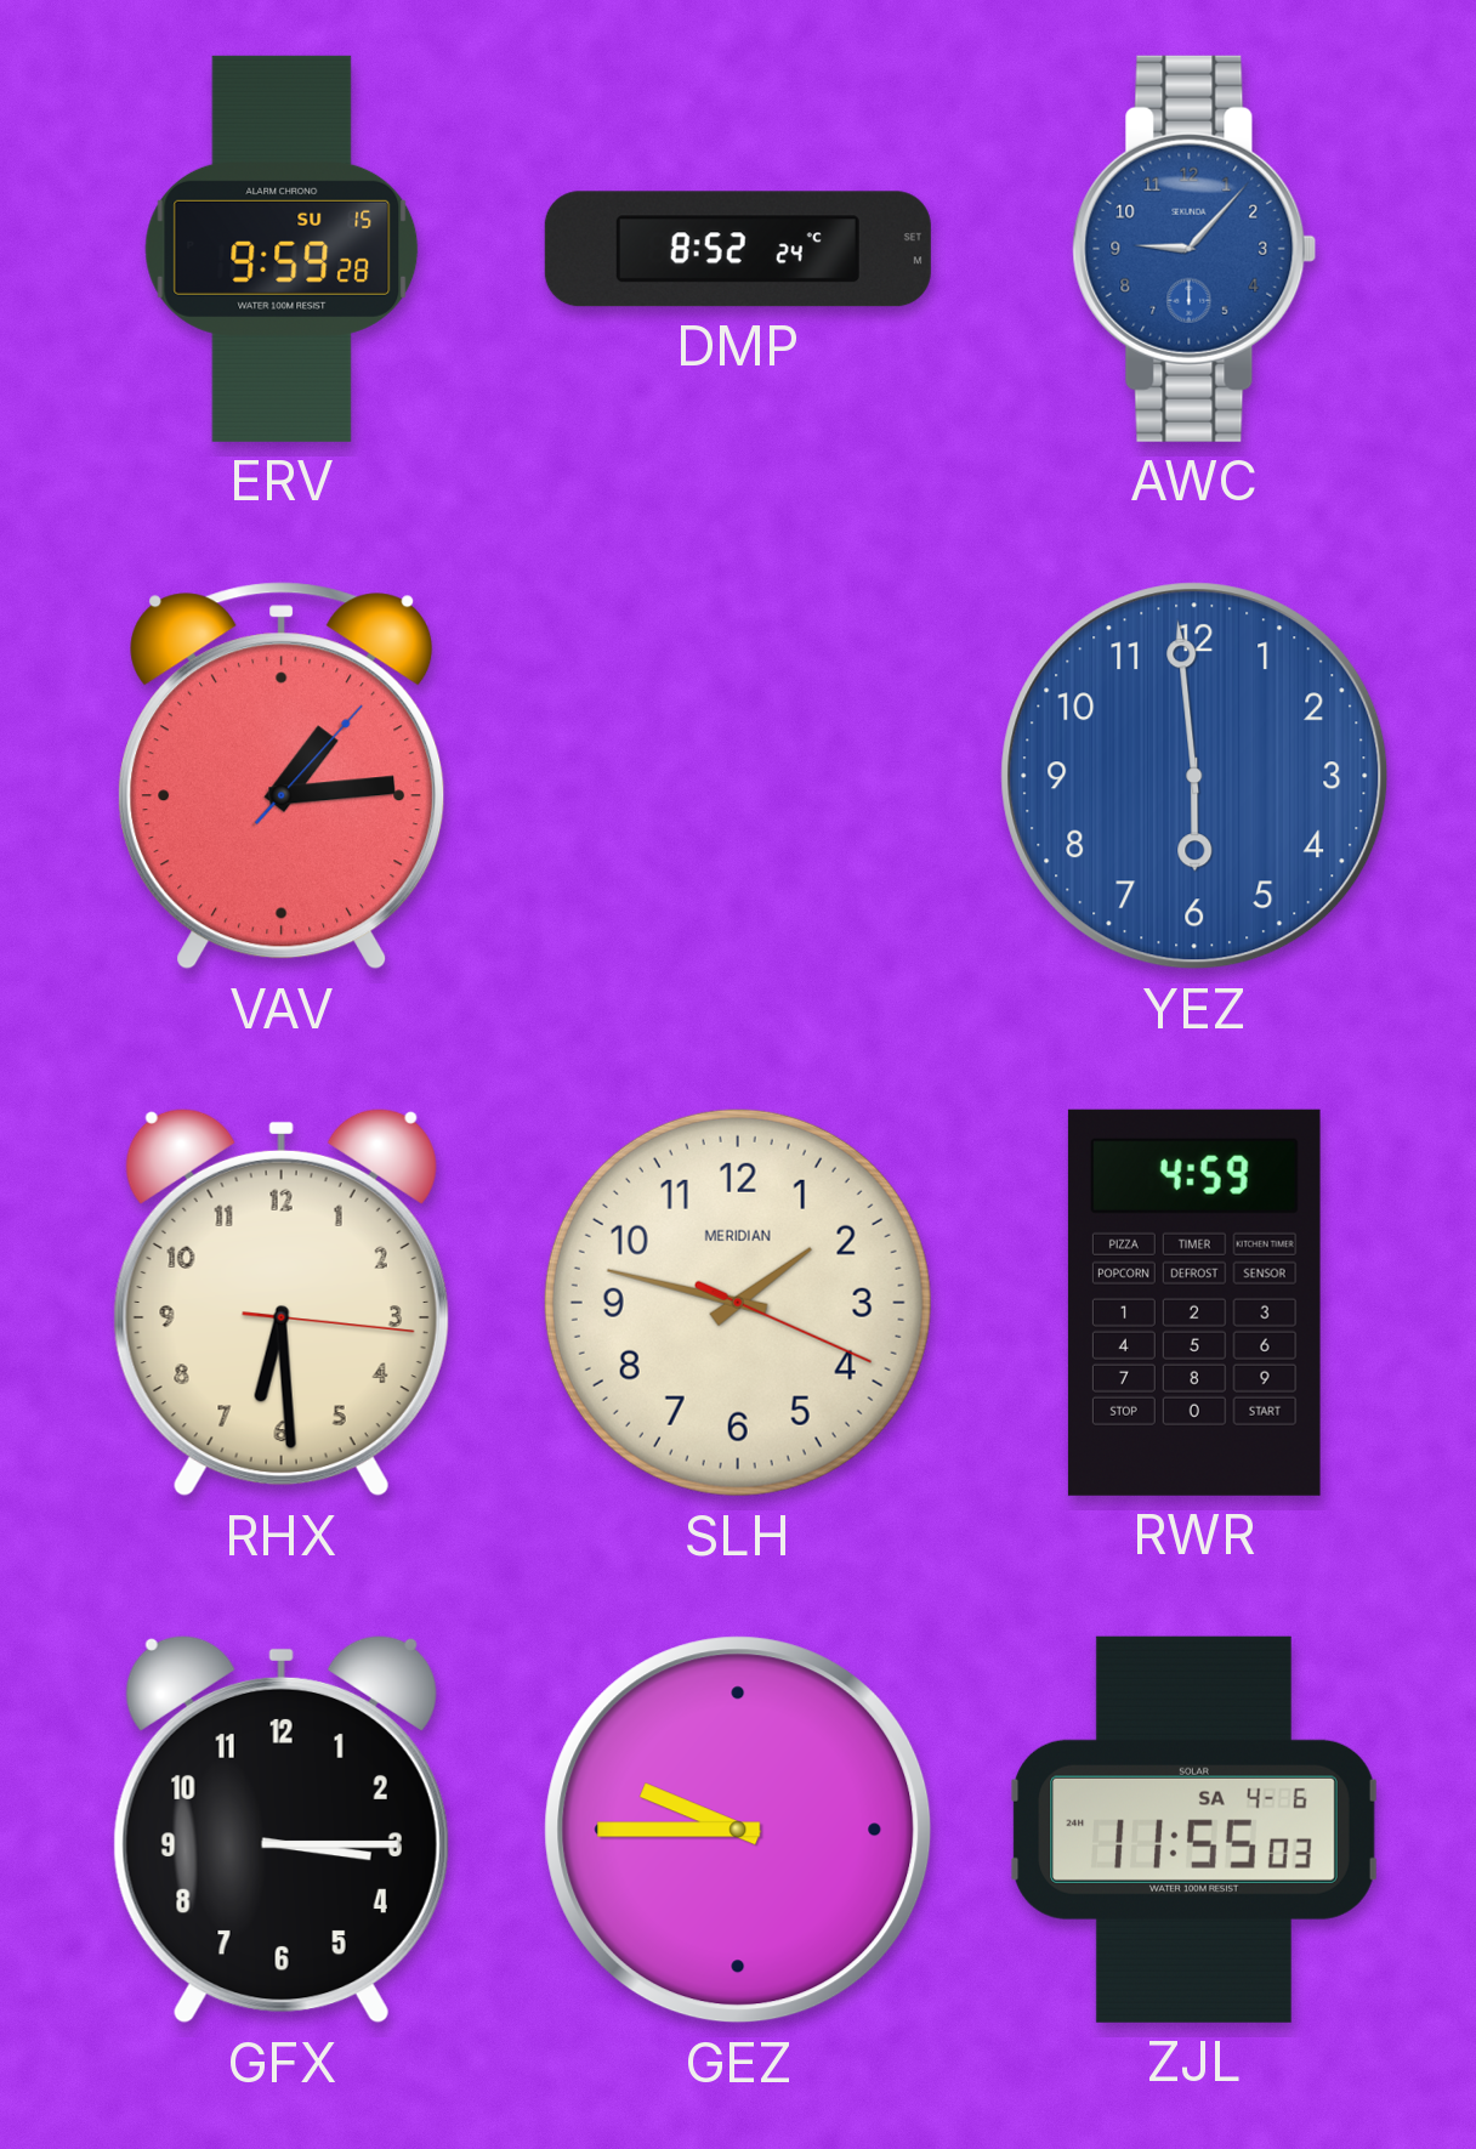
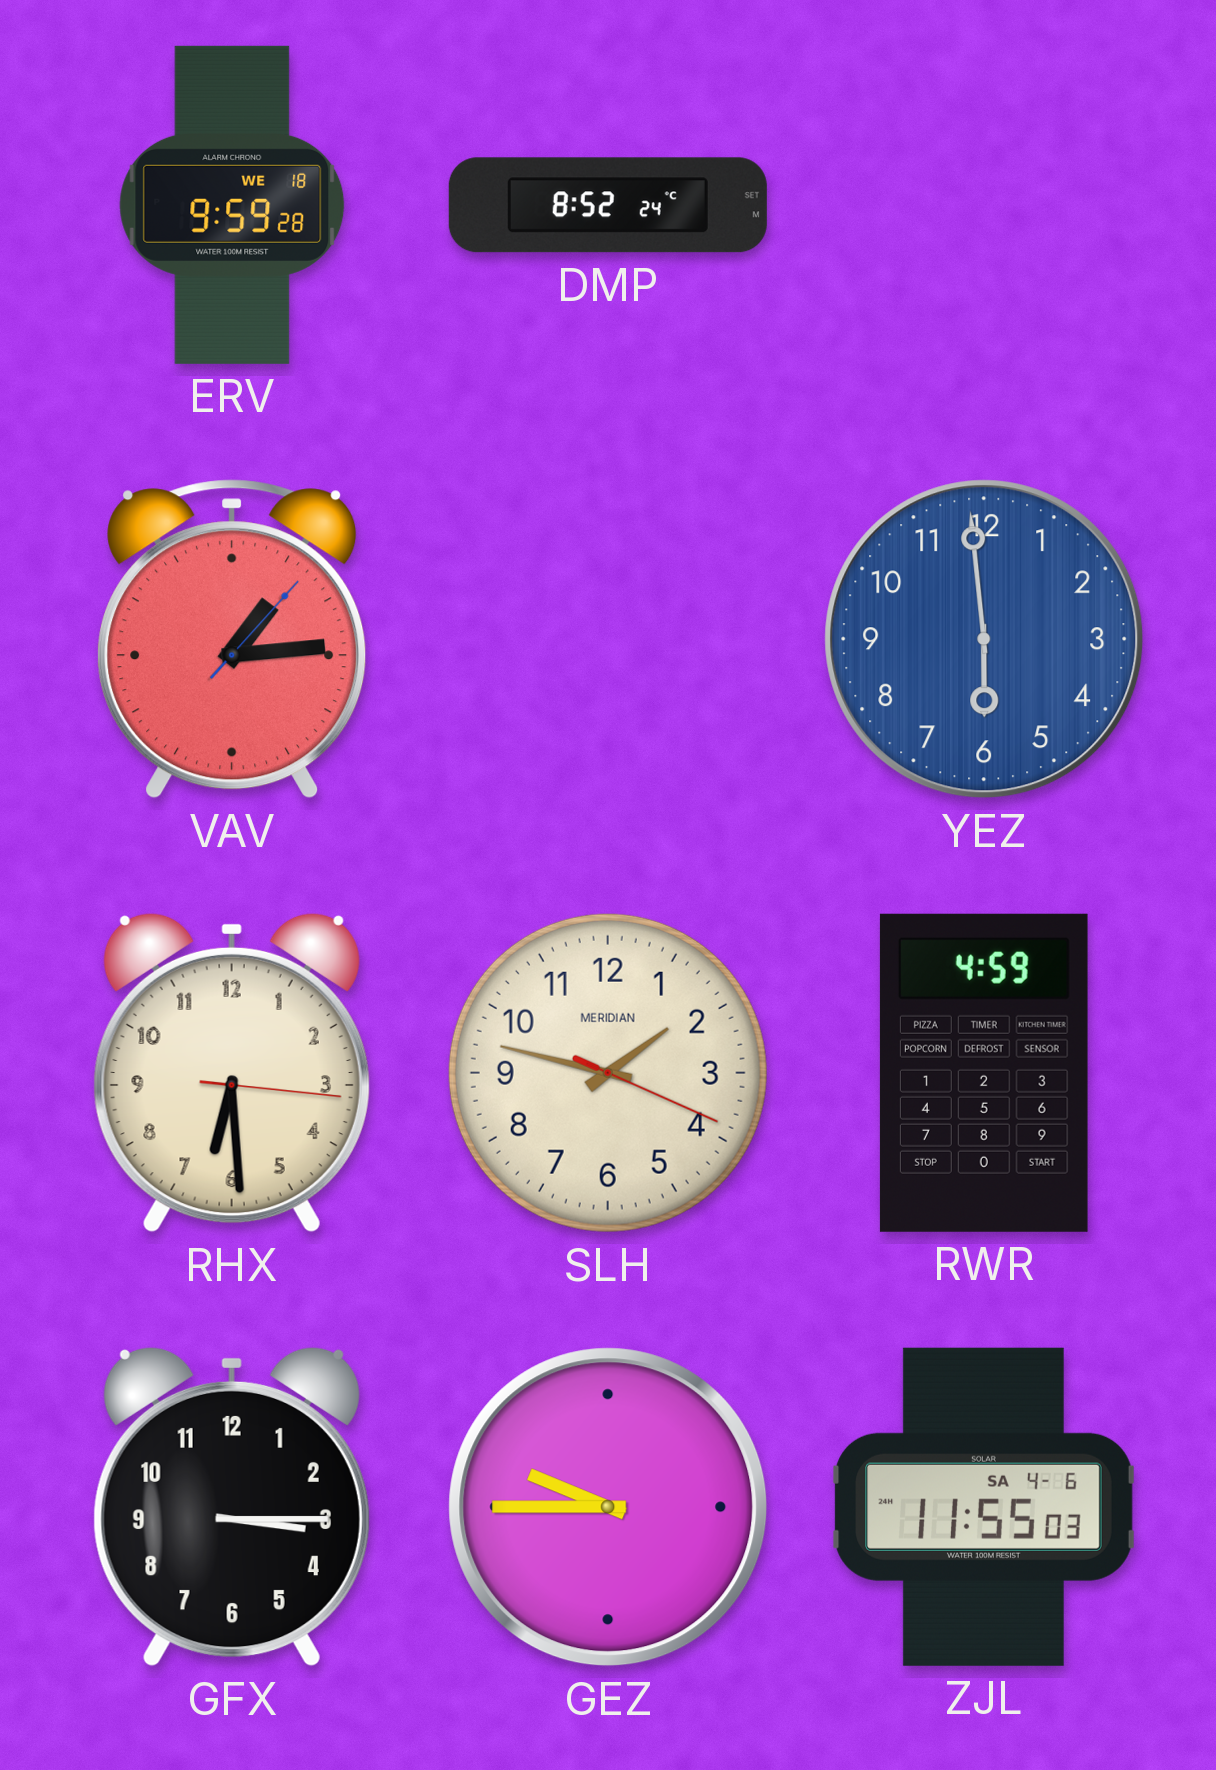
ERV date: SU 15 -> WE 18
AWC: 9:07 -> none
